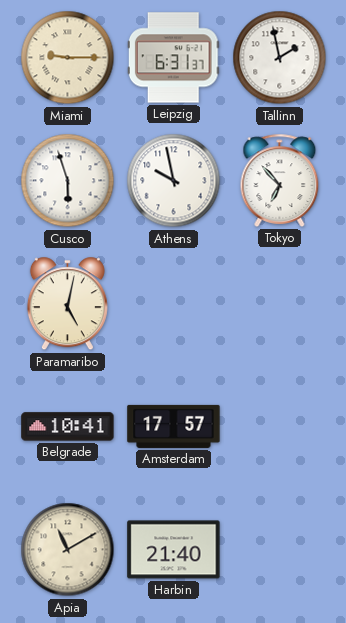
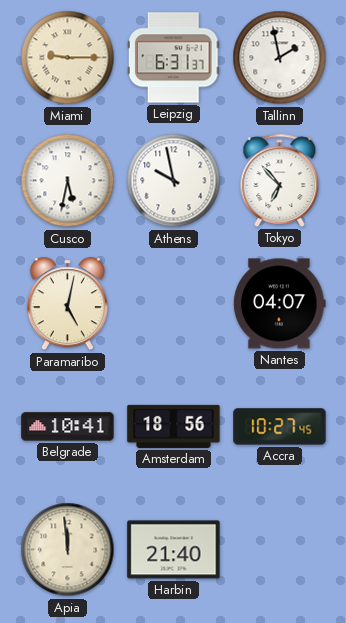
Cusco: 5:57 -> 5:32
Nantes: none -> 04:07
Amsterdam: 17:57 -> 18:56
Accra: none -> 10:27
Apia: 11:10 -> 11:59
